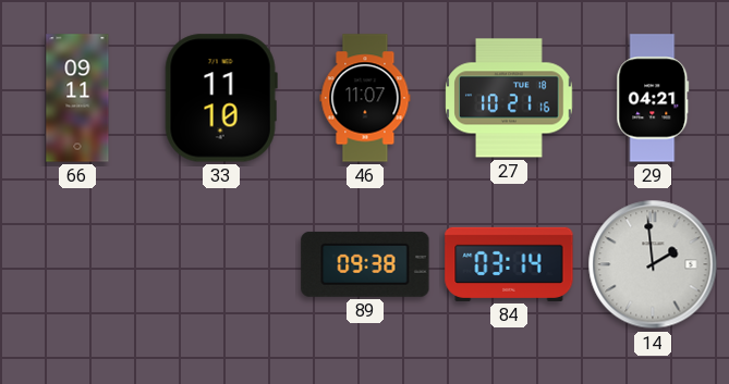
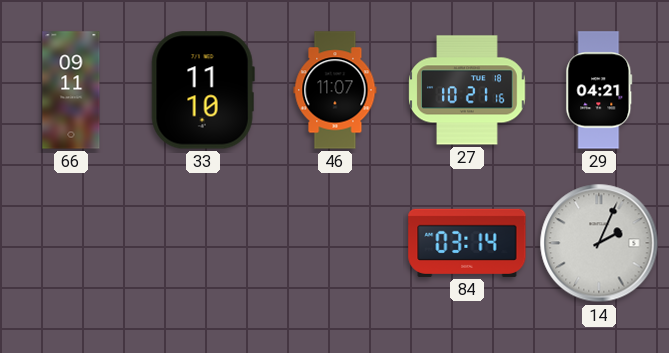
89: 09:38 -> none
14: 1:59 -> 2:04
